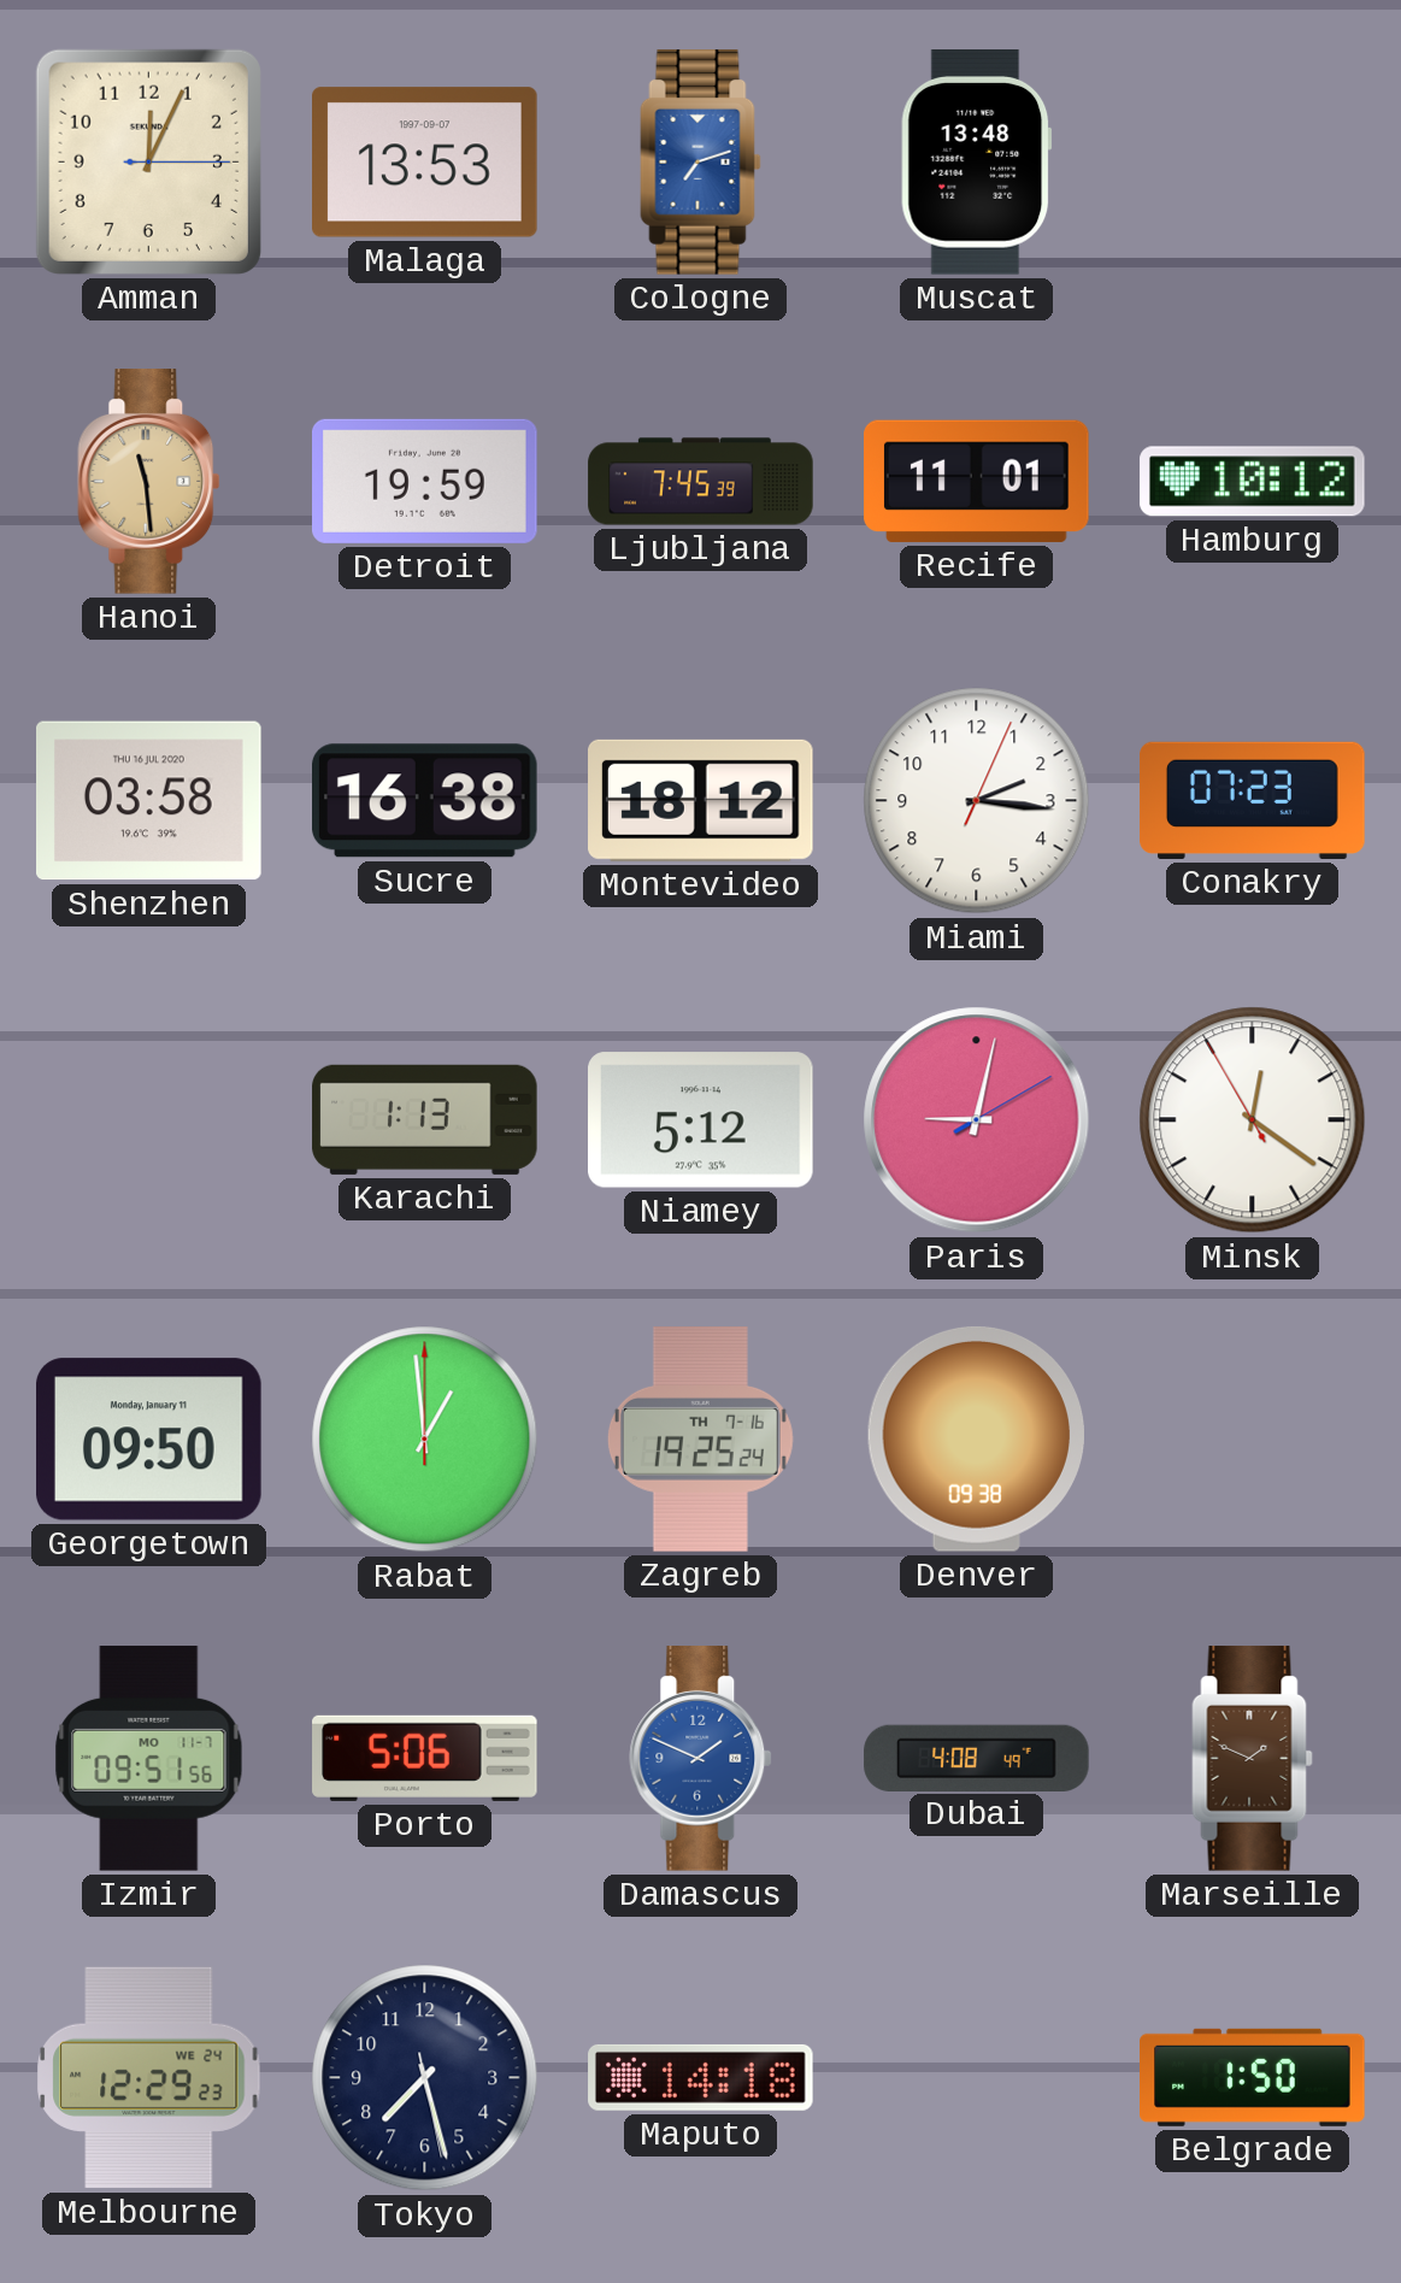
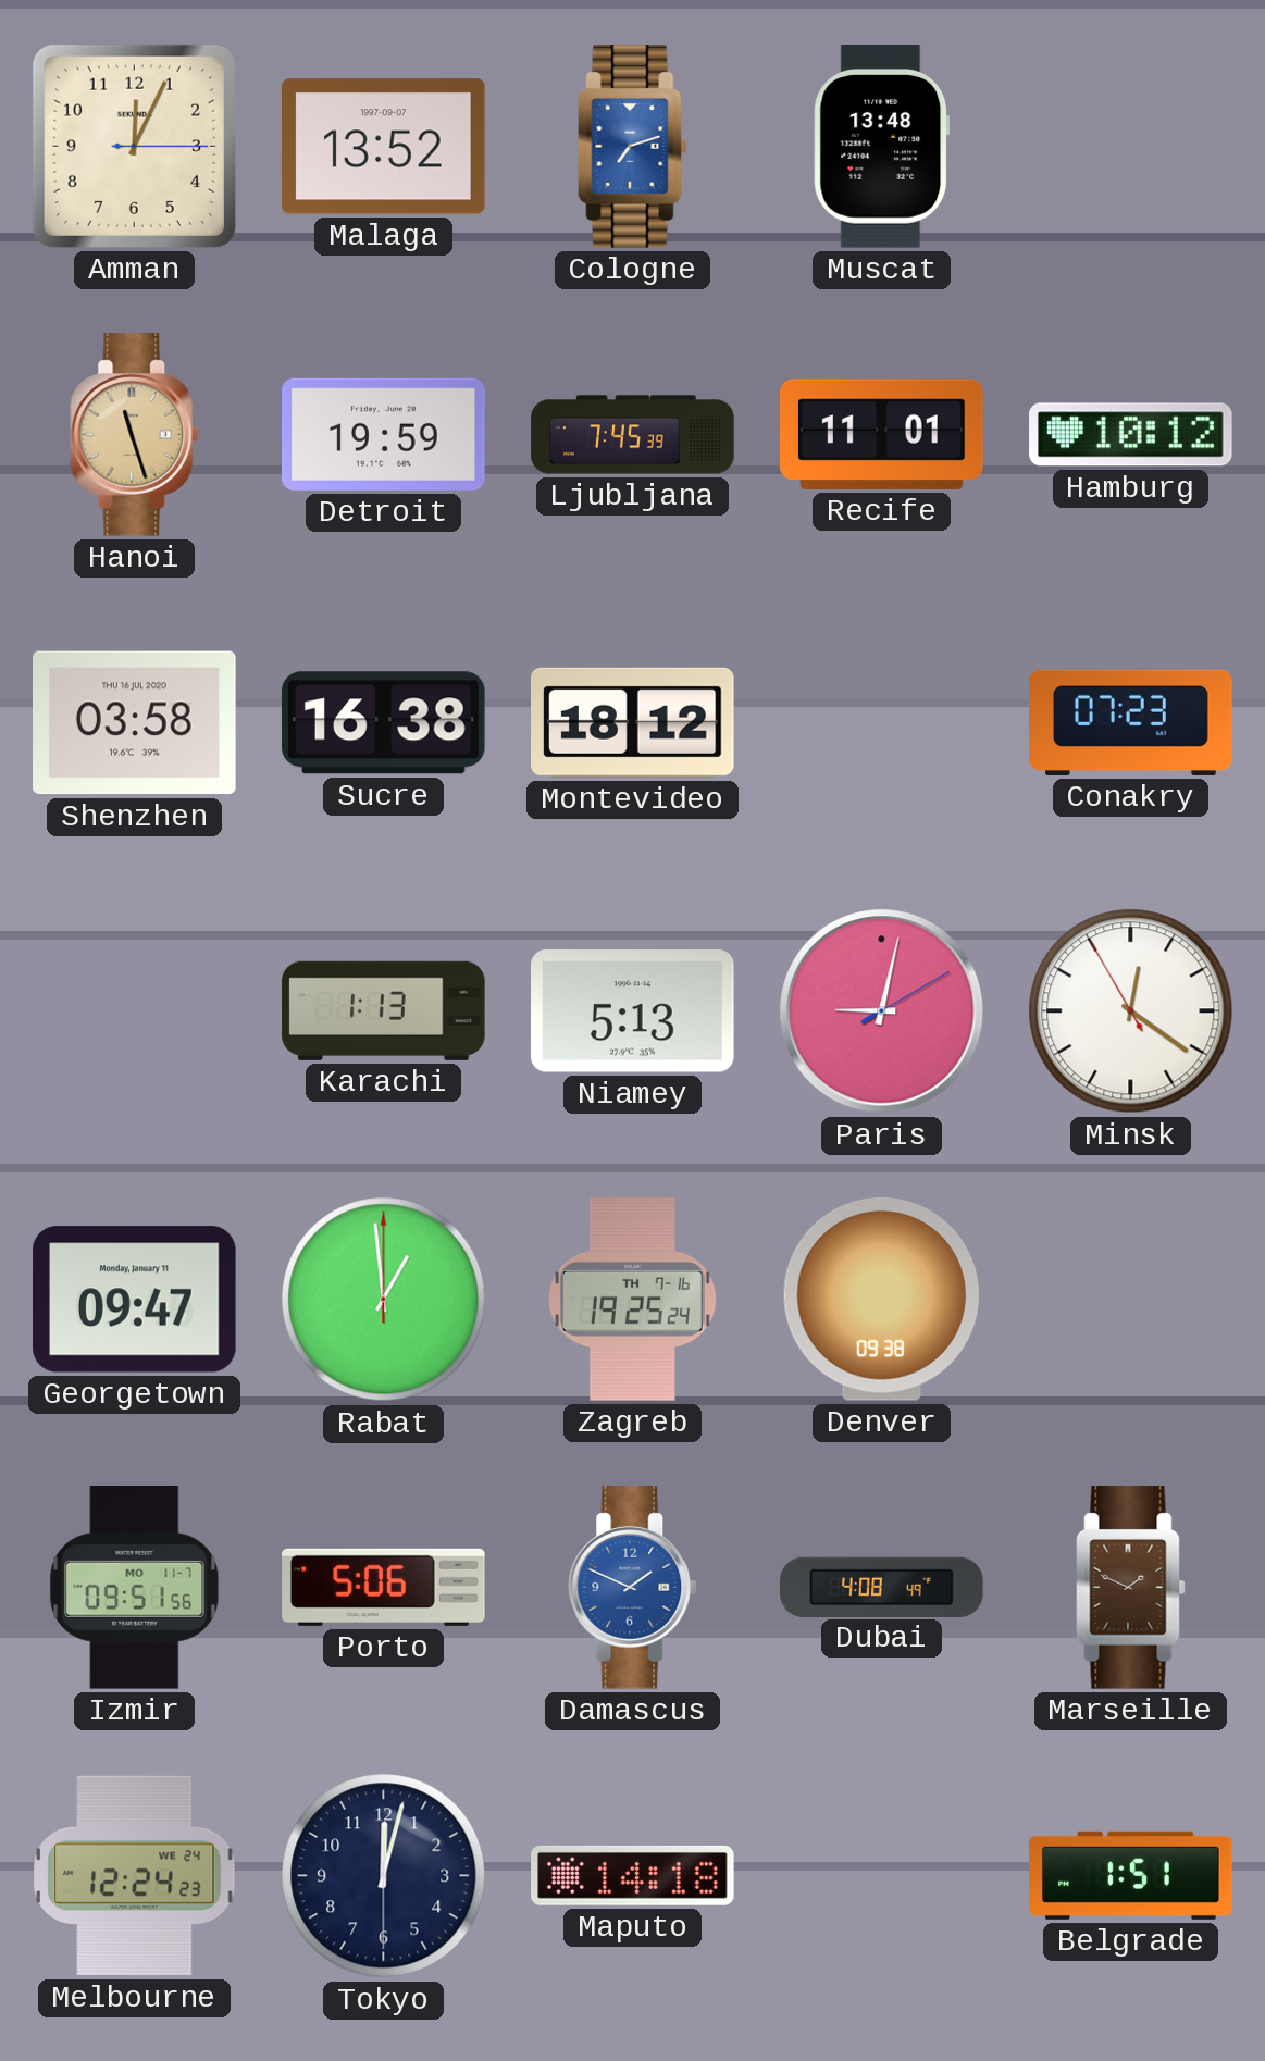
Malaga: 13:53 -> 13:52
Hanoi: 11:29 -> 11:27
Miami: 2:16 -> none
Niamey: 5:12 -> 5:13
Georgetown: 09:50 -> 09:47
Melbourne: 12:29 -> 12:24
Tokyo: 7:27 -> 12:02
Belgrade: 1:50 -> 1:51
